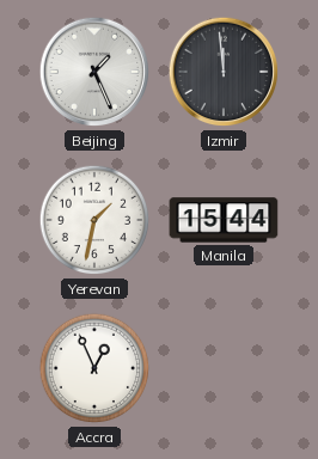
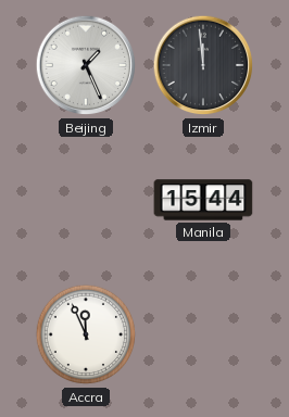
Yerevan: 1:32 -> none
Accra: 12:56 -> 11:56
